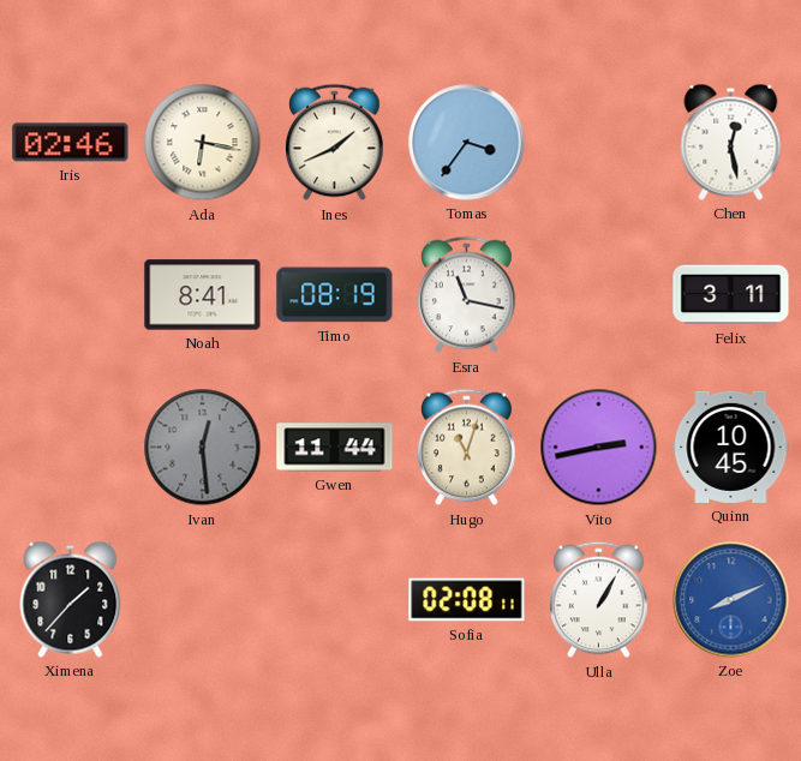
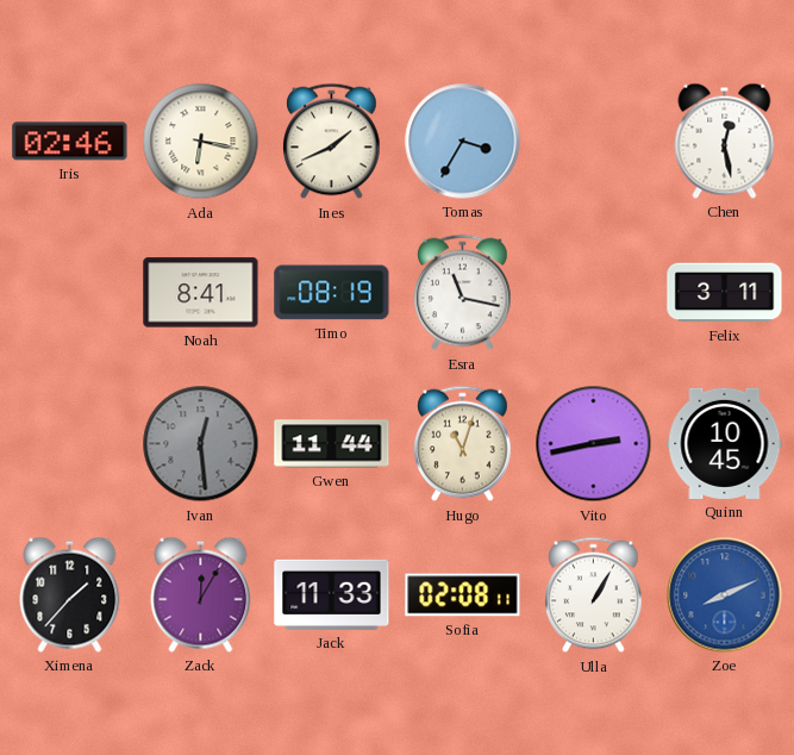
Tomas: 3:36 -> 3:35
Zack: none -> 12:05
Jack: none -> 11:33
